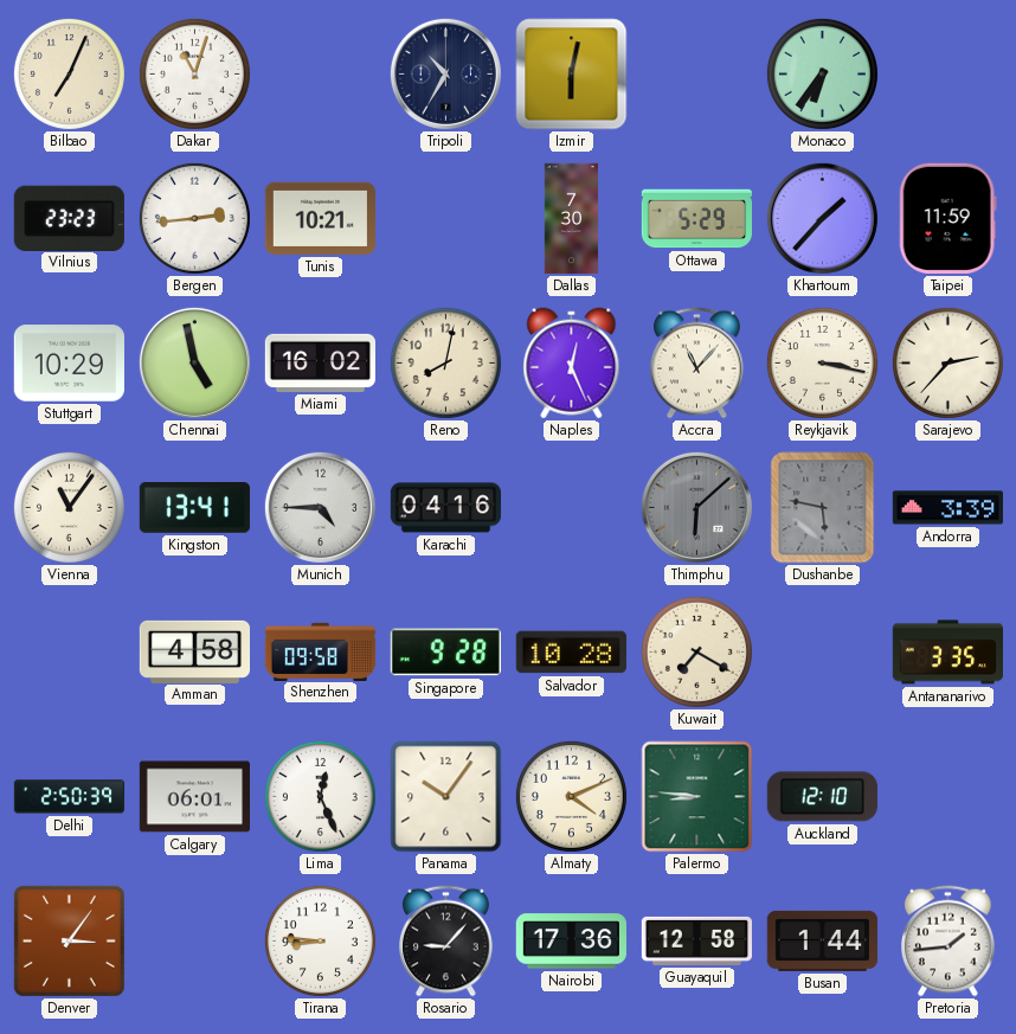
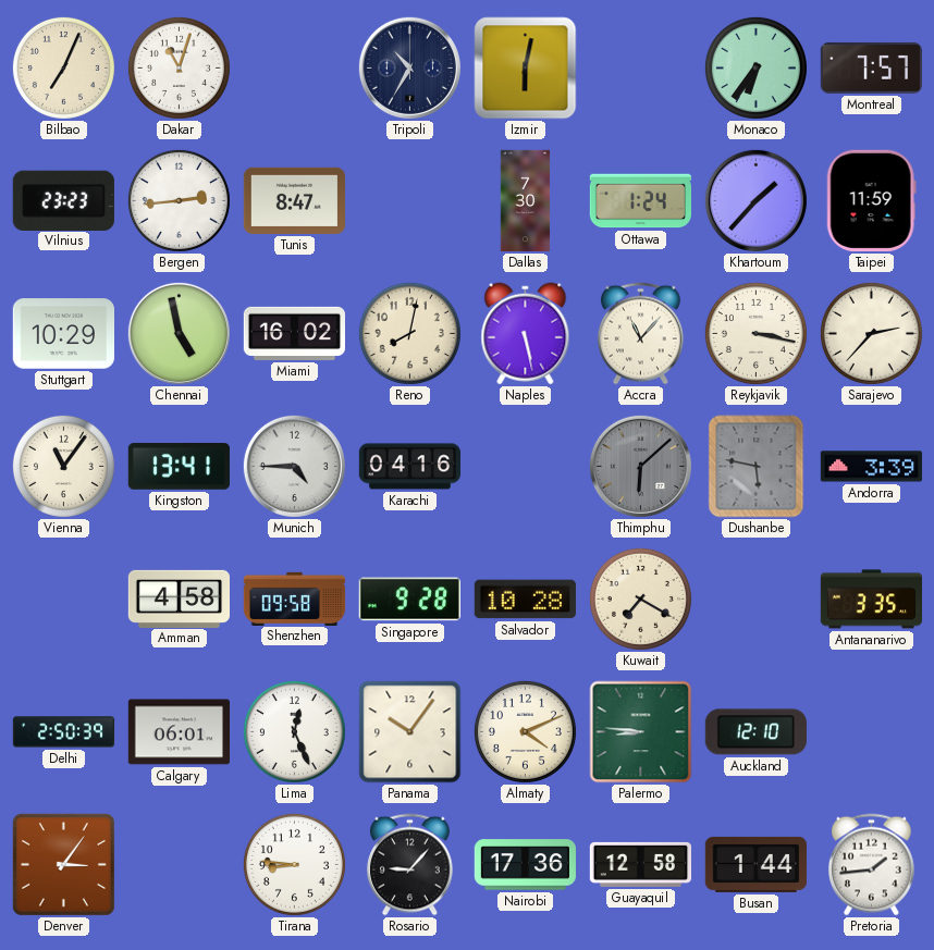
Montreal: none -> 7:57
Tunis: 10:21 -> 8:47
Ottawa: 5:29 -> 1:24
Naples: 12:26 -> 5:28
